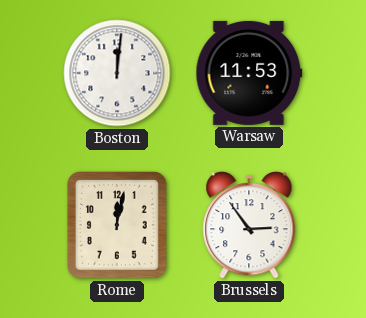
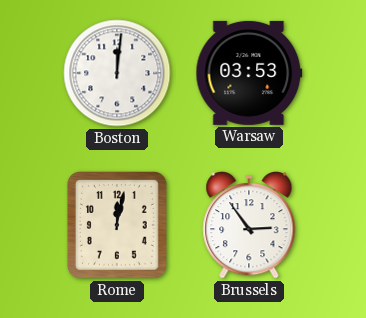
Warsaw: 11:53 -> 03:53
